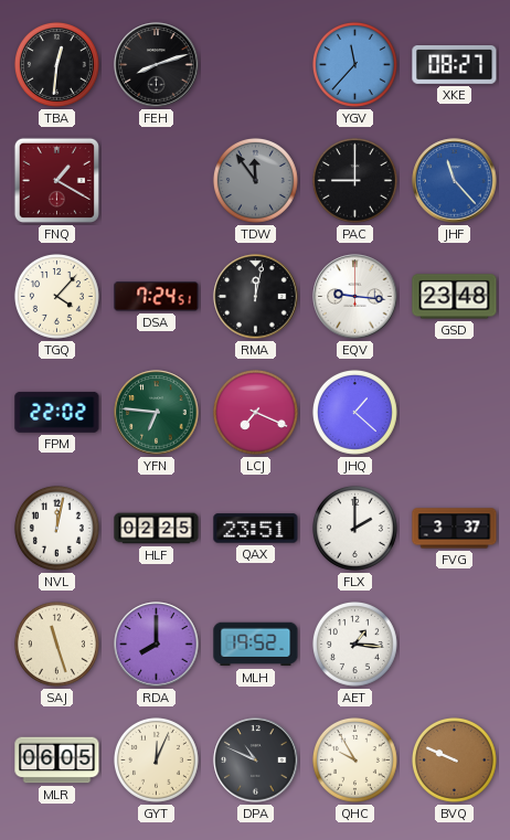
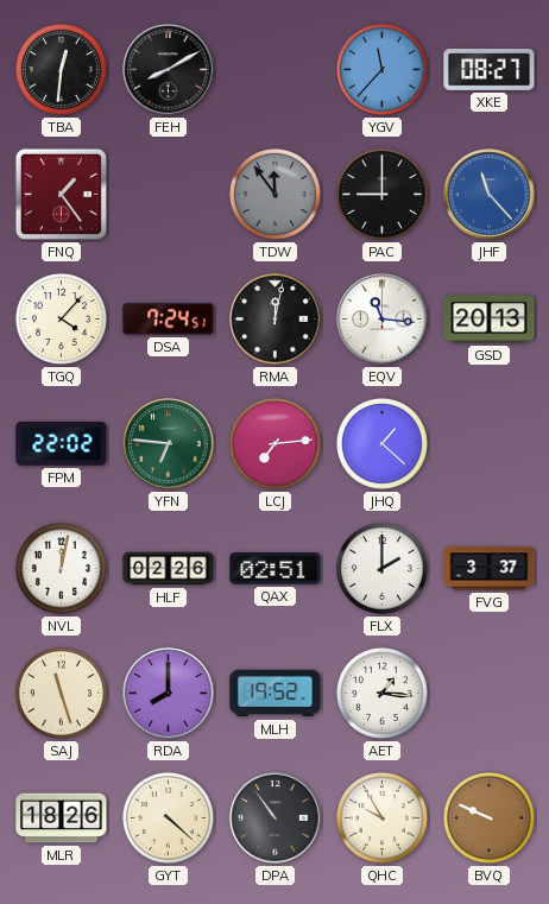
FEH: 8:12 -> 8:10
FNQ: 1:20 -> 1:24
EQV: 9:16 -> 11:16
GSD: 23:48 -> 20:13
LCJ: 7:19 -> 7:14
HLF: 02:25 -> 02:26
QAX: 23:51 -> 02:51
MLR: 06:05 -> 18:26
GYT: 12:04 -> 4:22
DPA: 10:49 -> 10:54
